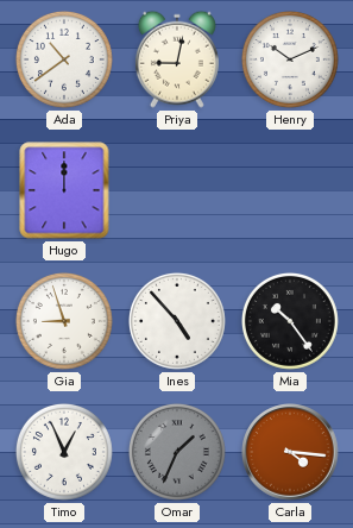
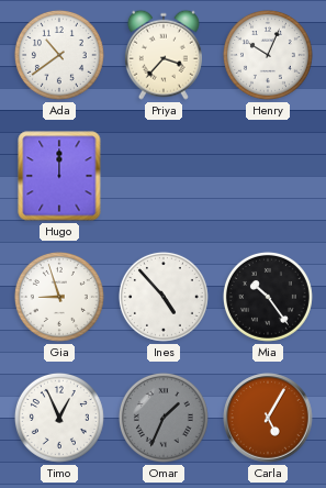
Priya: 9:02 -> 3:37
Henry: 10:11 -> 10:04
Carla: 4:16 -> 5:05
